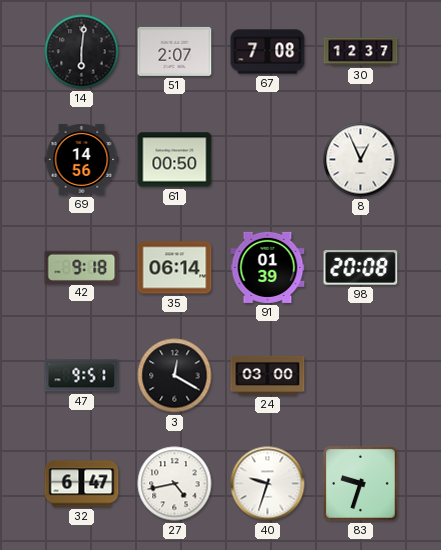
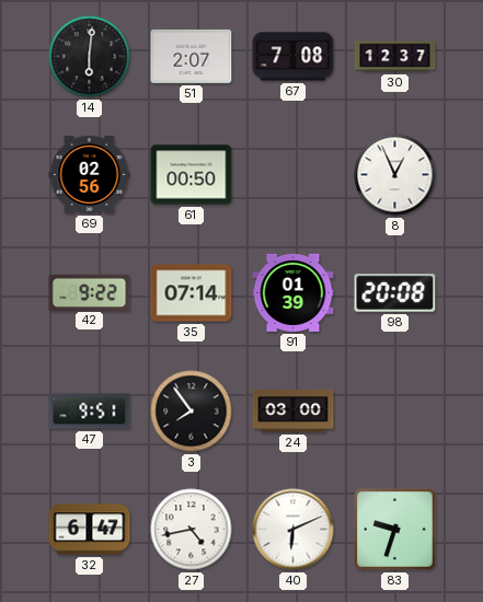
69: 14:56 -> 02:56
42: 9:18 -> 9:22
35: 06:14 -> 07:14
3: 12:20 -> 7:54
40: 9:33 -> 6:11
